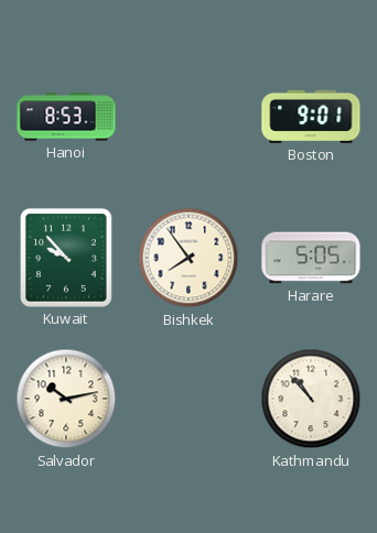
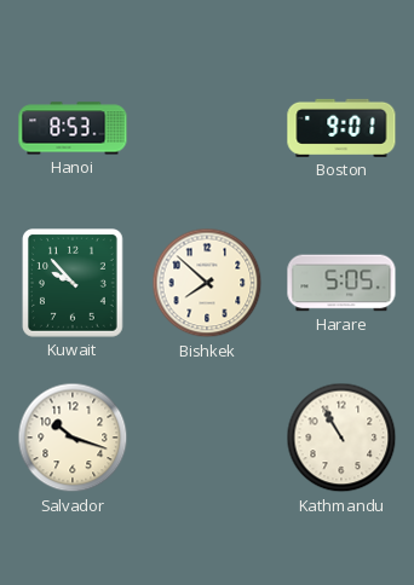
Bishkek: 7:54 -> 7:52
Salvador: 10:13 -> 10:18
Kathmandu: 10:53 -> 10:55
